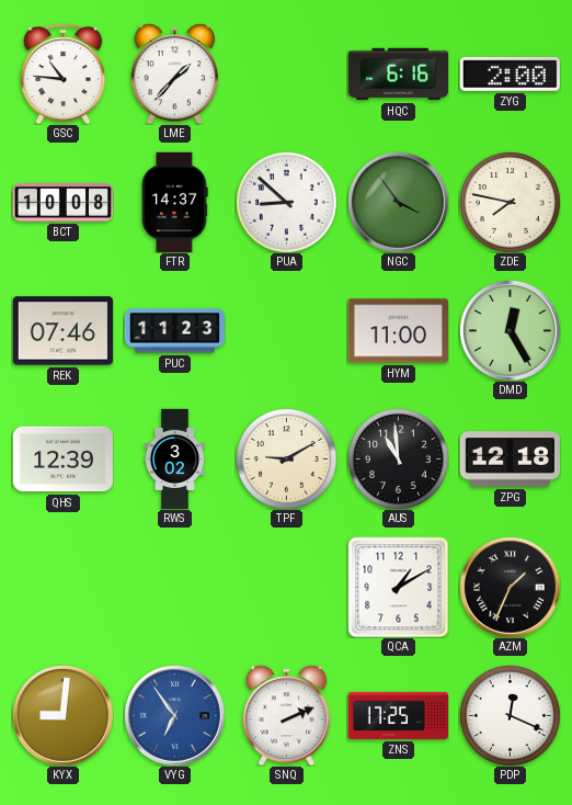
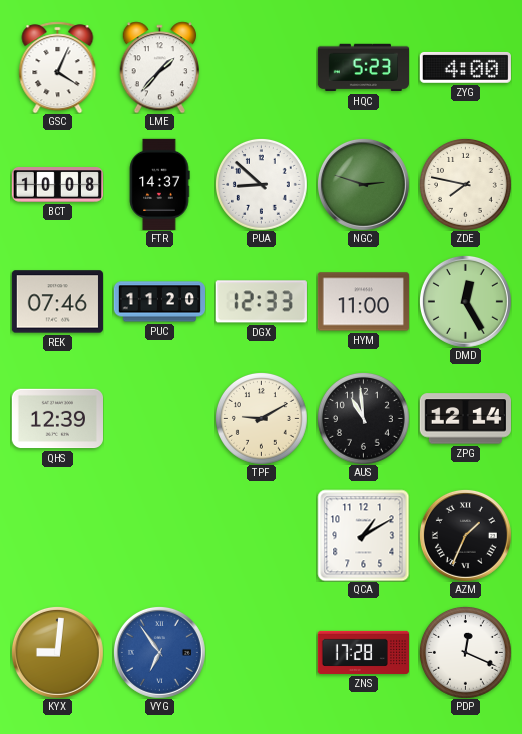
GSC: 10:46 -> 4:04
HQC: 6:16 -> 5:23
ZYG: 2:00 -> 4:00
NGC: 3:54 -> 2:48
PUC: 11:23 -> 11:20
DGX: none -> 12:33
RWS: 3:02 -> none
ZPG: 12:18 -> 12:14
SNQ: 2:11 -> none
ZNS: 17:25 -> 17:28
